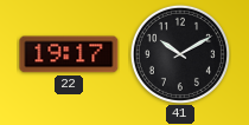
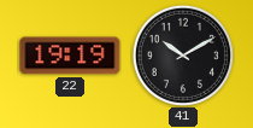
22: 19:17 -> 19:19
